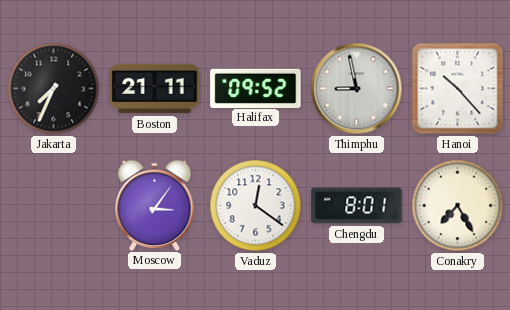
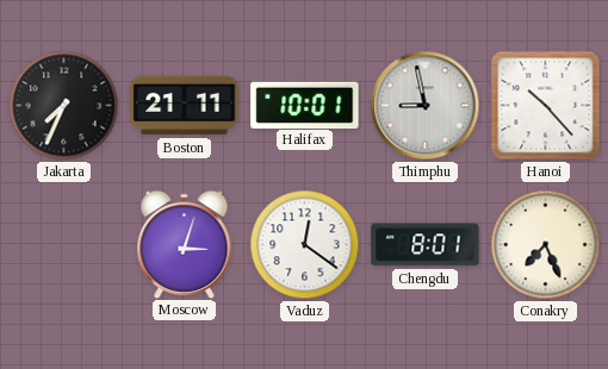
Halifax: 09:52 -> 10:01
Moscow: 3:06 -> 3:03
Conakry: 7:25 -> 7:26
